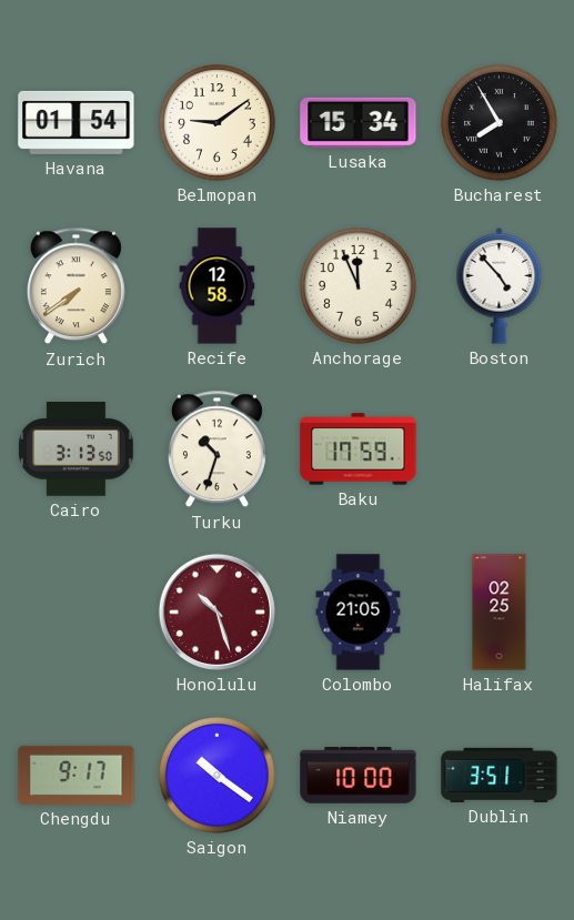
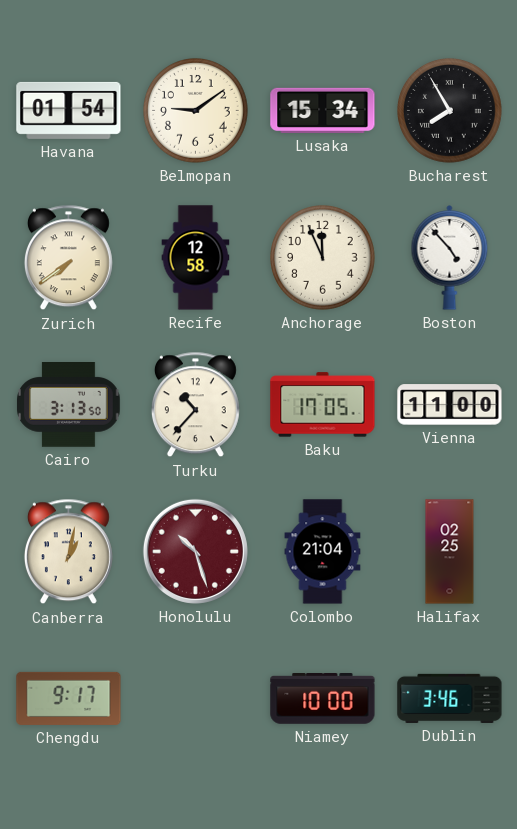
Turku: 10:33 -> 10:37
Baku: 17:59 -> 17:05
Vienna: none -> 11:00
Canberra: none -> 1:02
Colombo: 21:05 -> 21:04
Saigon: 10:21 -> none
Dublin: 3:51 -> 3:46
